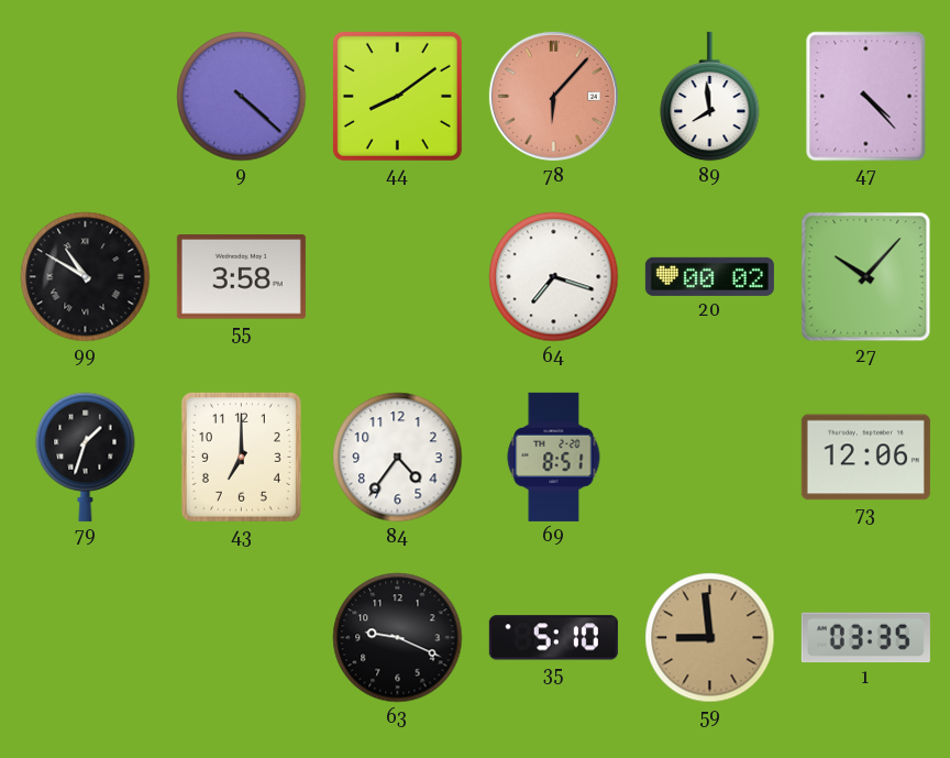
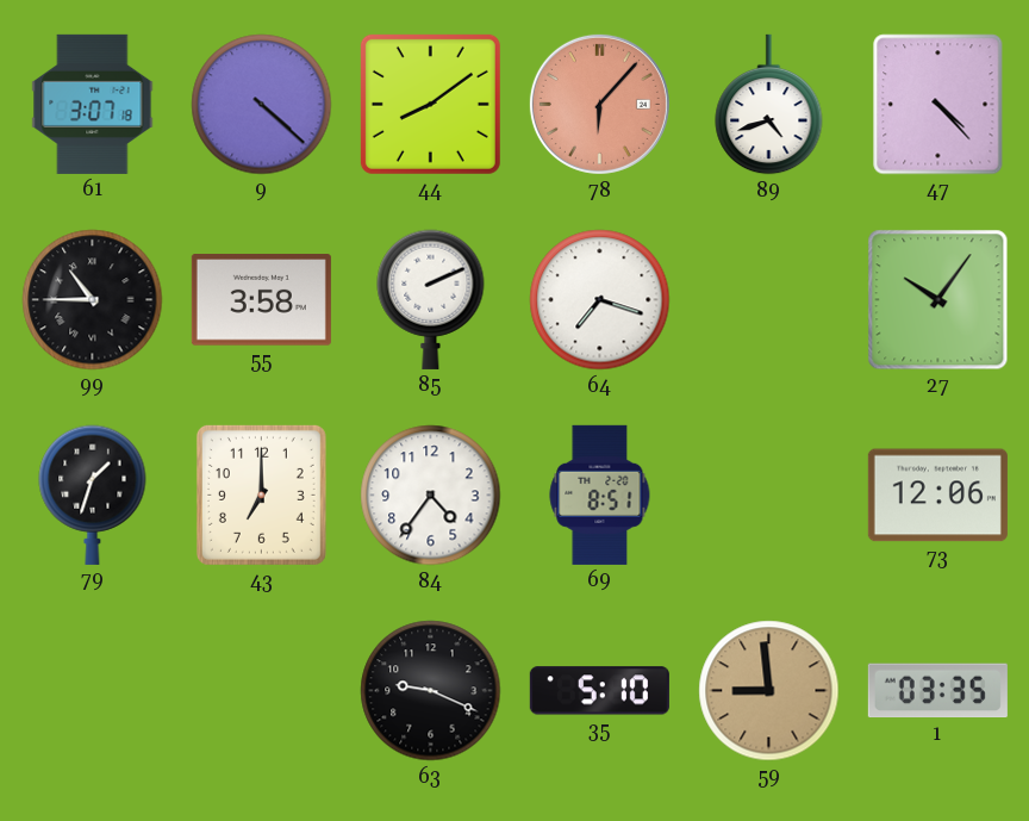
61: none -> 3:07
89: 7:59 -> 4:42
99: 10:50 -> 10:45
85: none -> 2:11
20: 00:02 -> none
27: 10:07 -> 10:06
